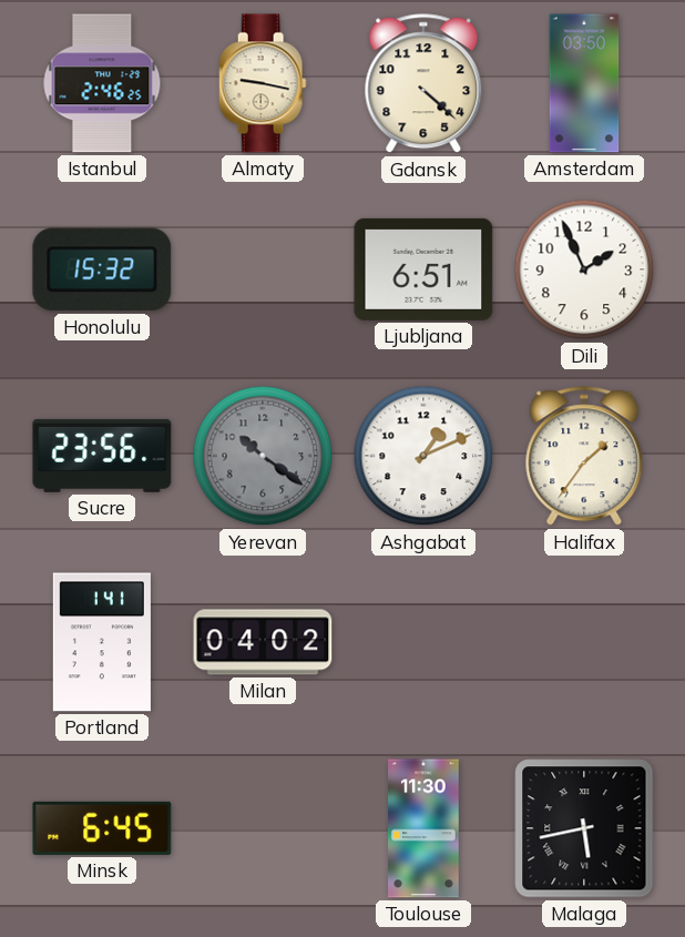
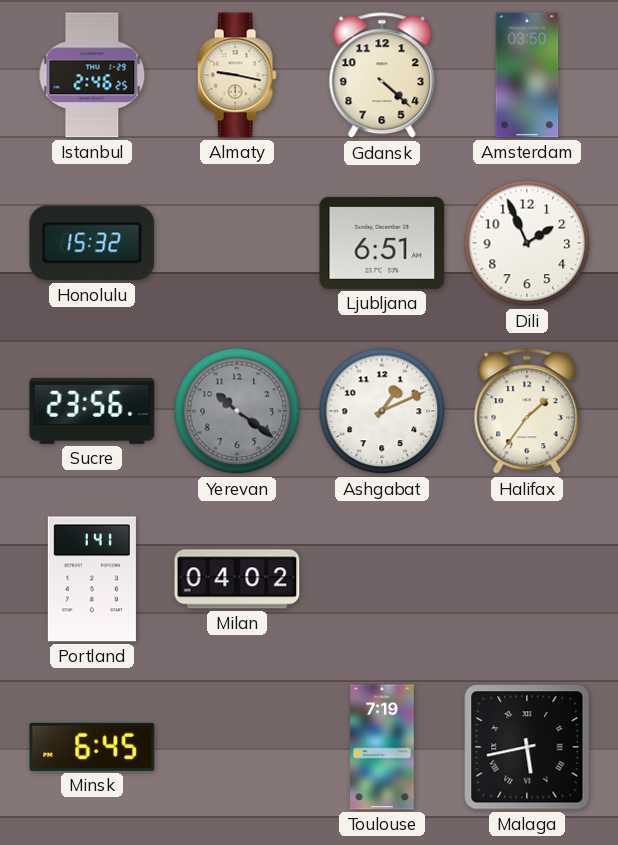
Toulouse: 11:30 -> 7:19
